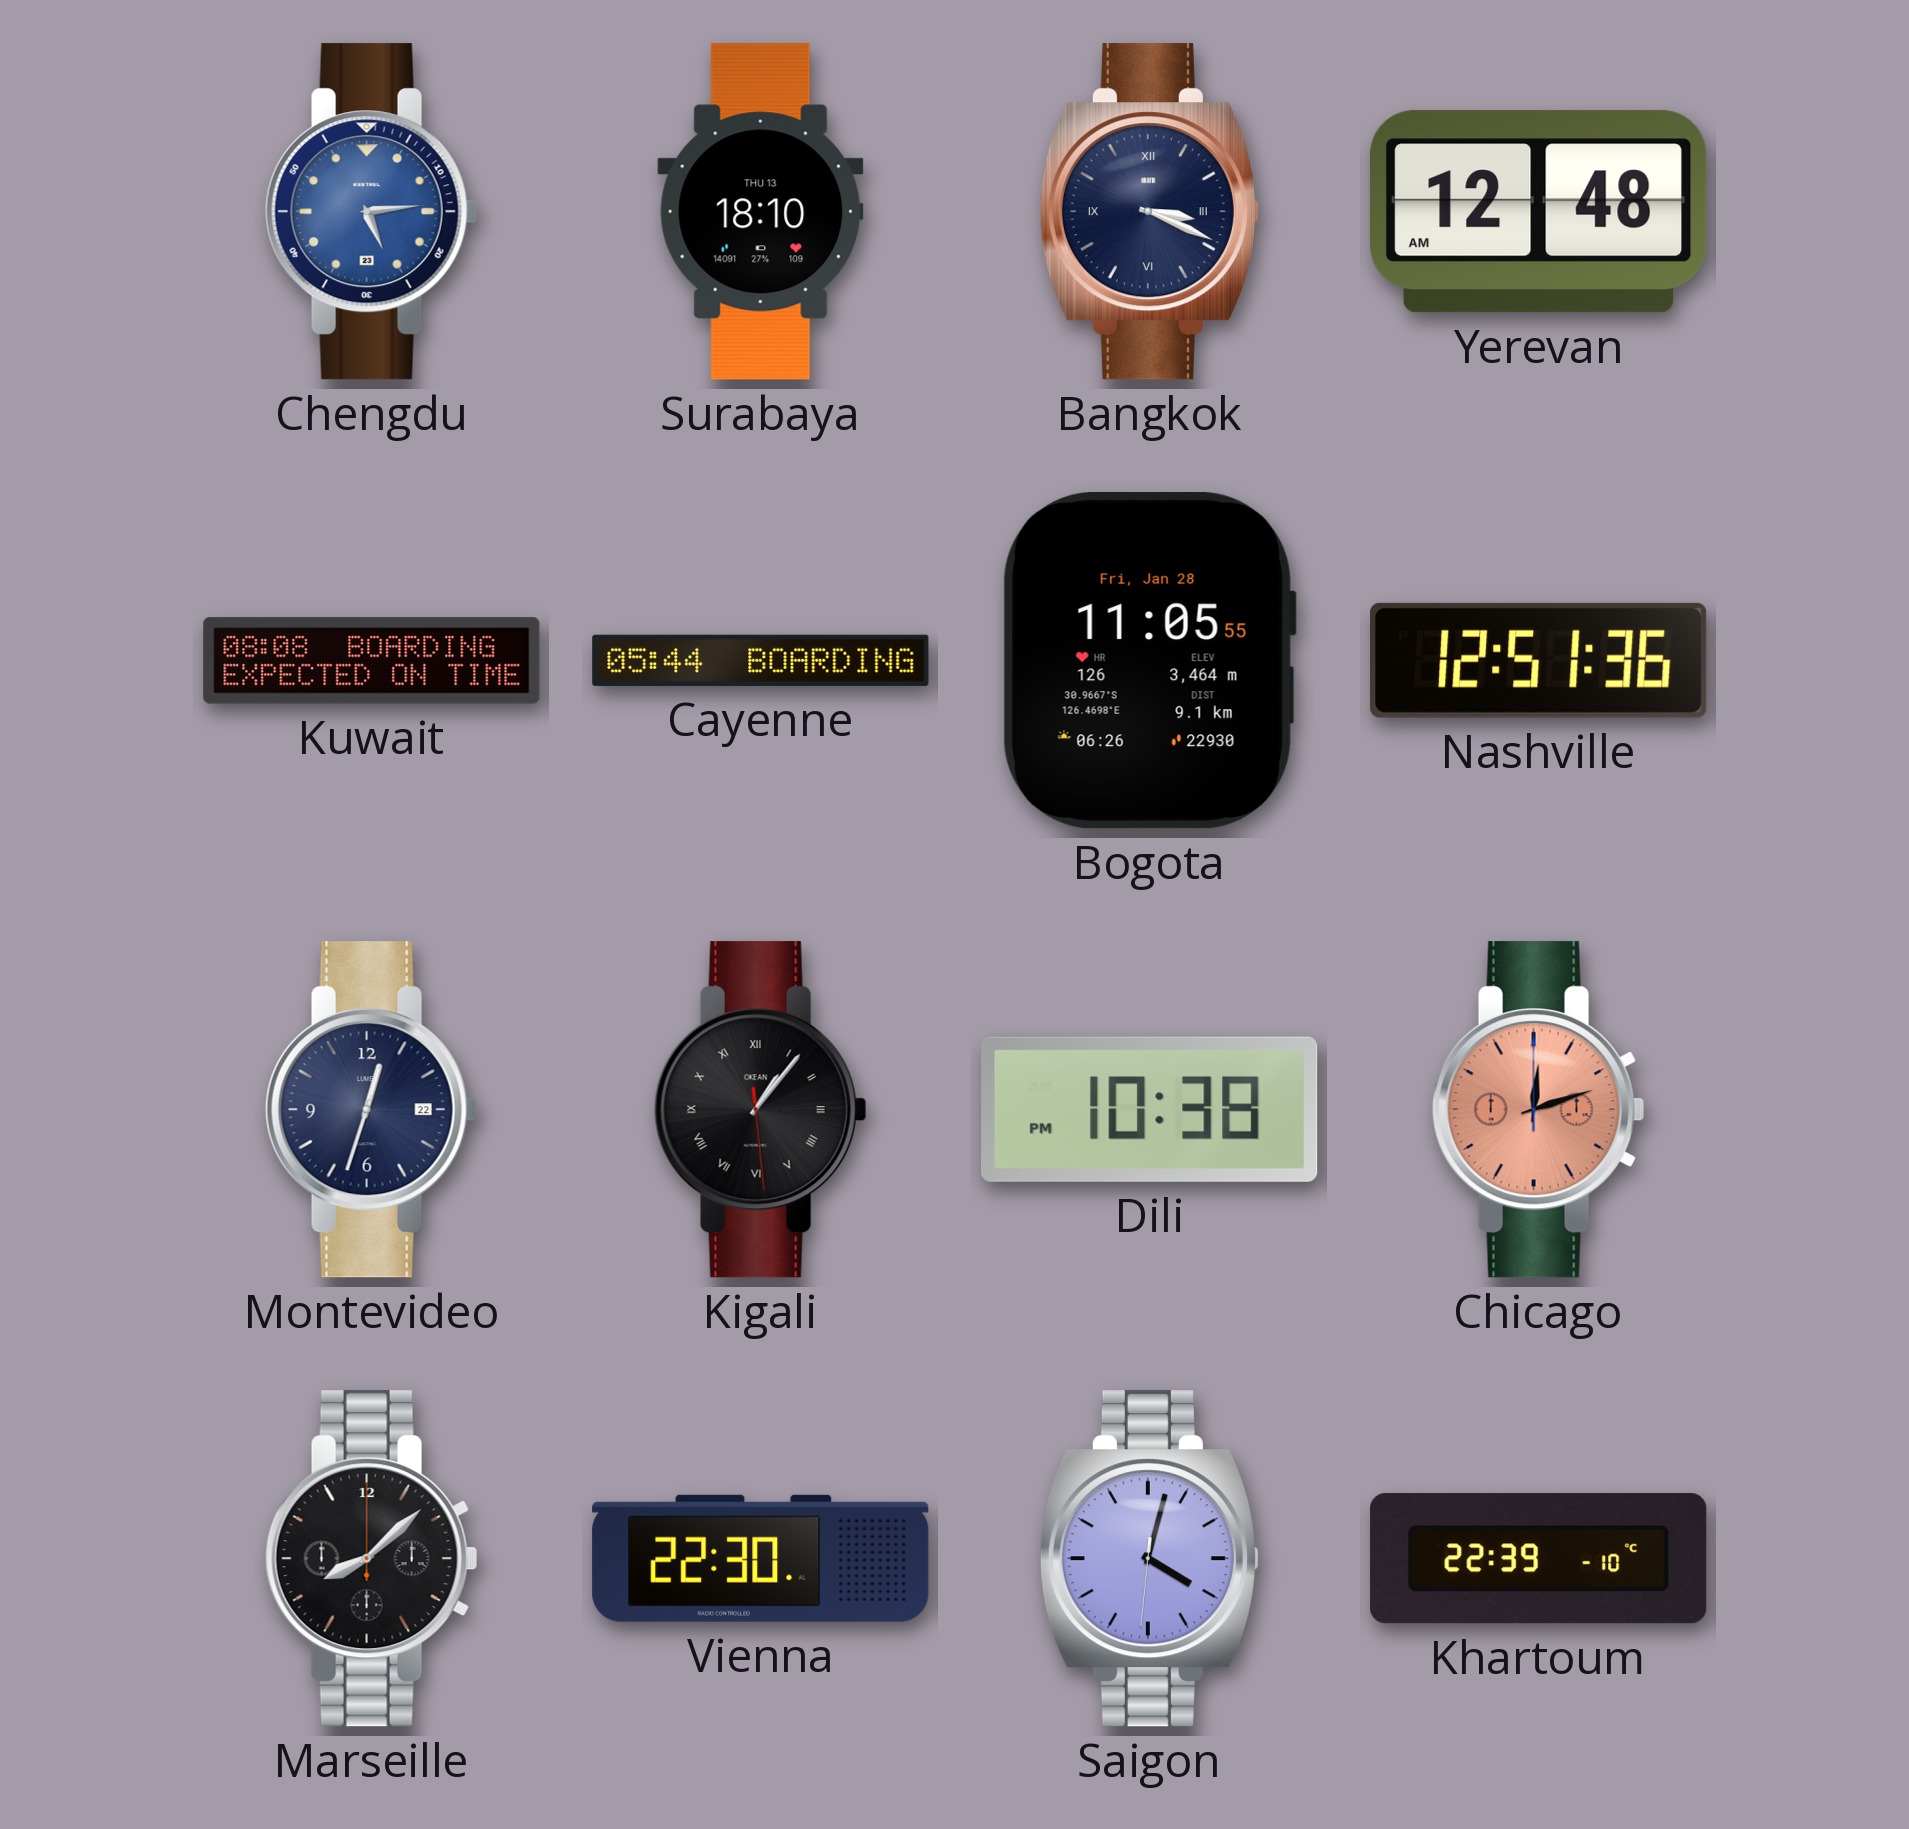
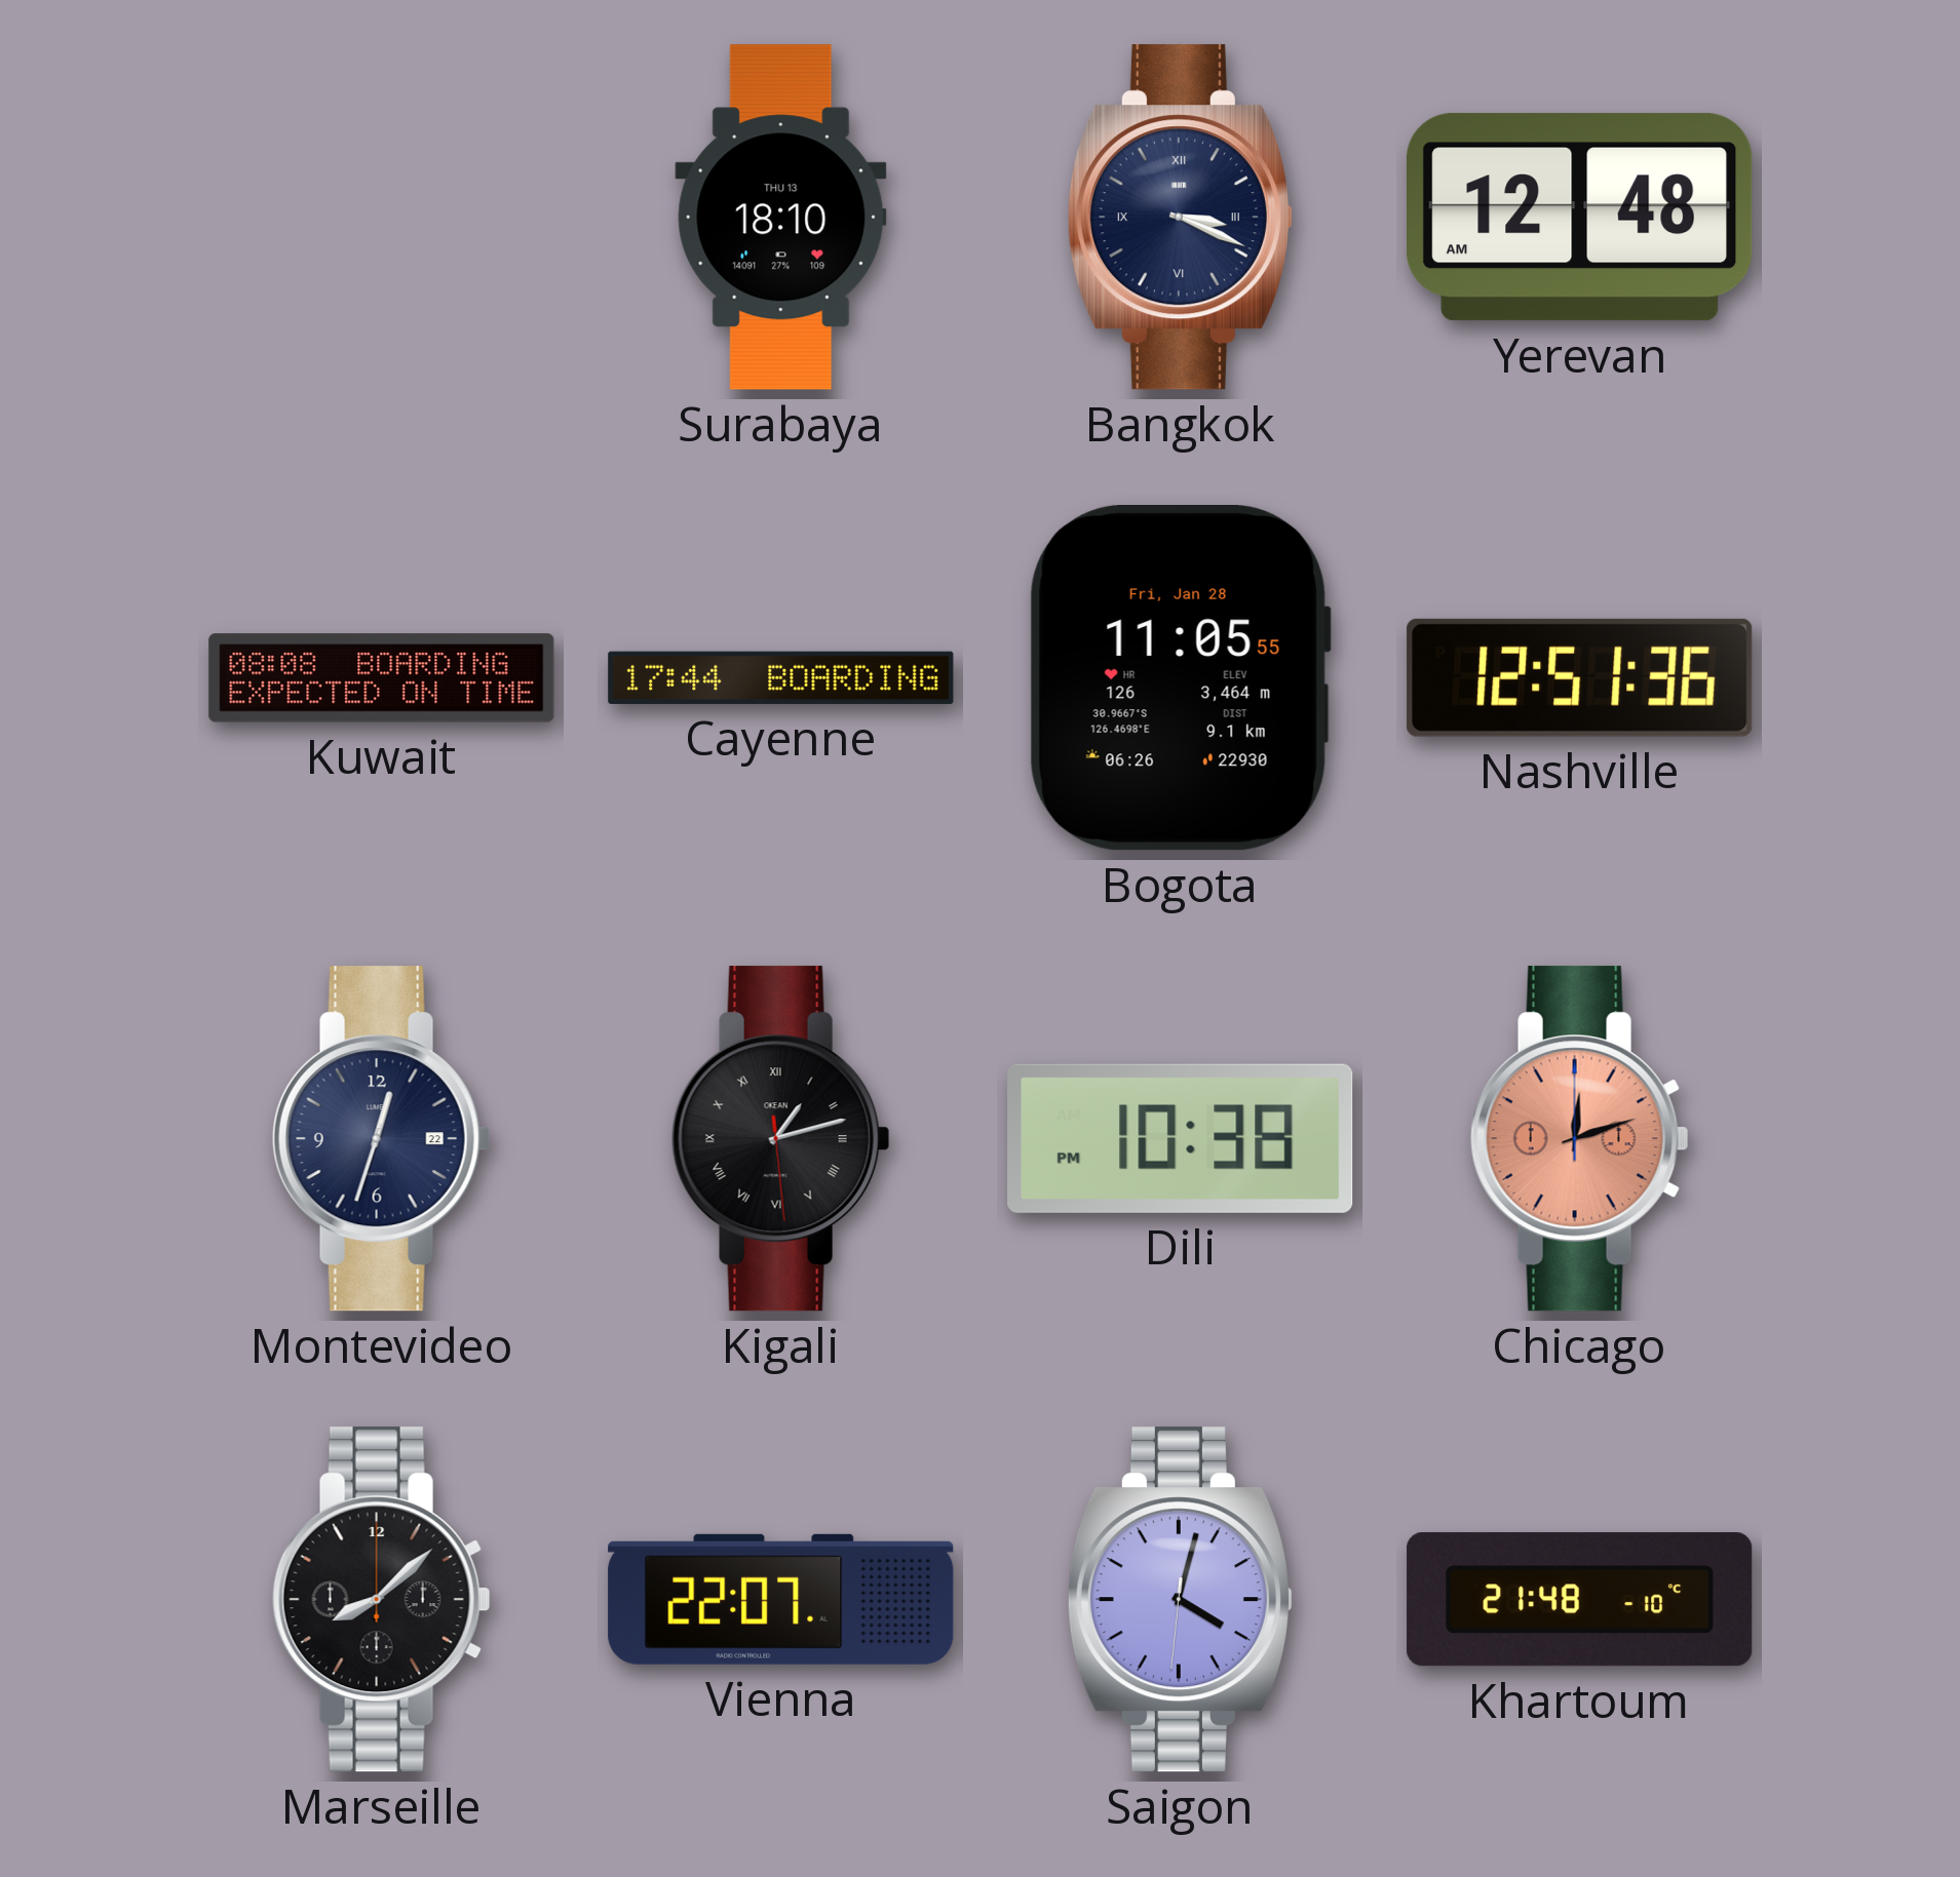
Chengdu: 5:14 -> none
Cayenne: 05:44 -> 17:44
Kigali: 1:06 -> 1:12
Vienna: 22:30 -> 22:07
Khartoum: 22:39 -> 21:48
